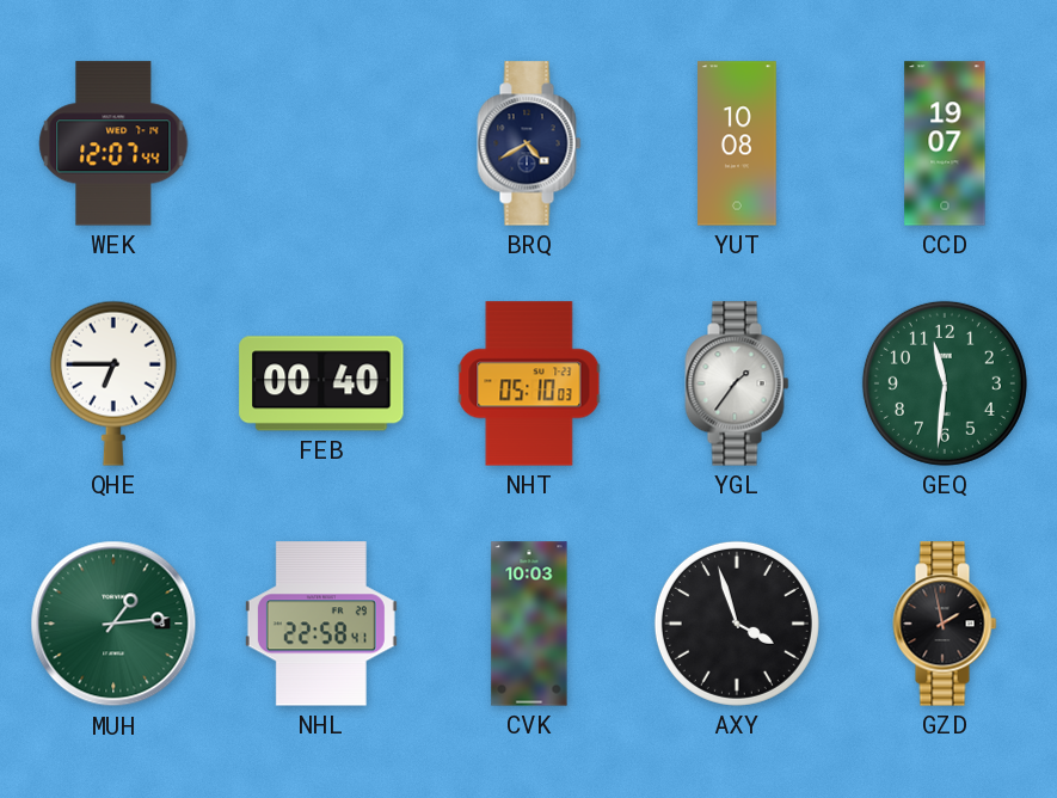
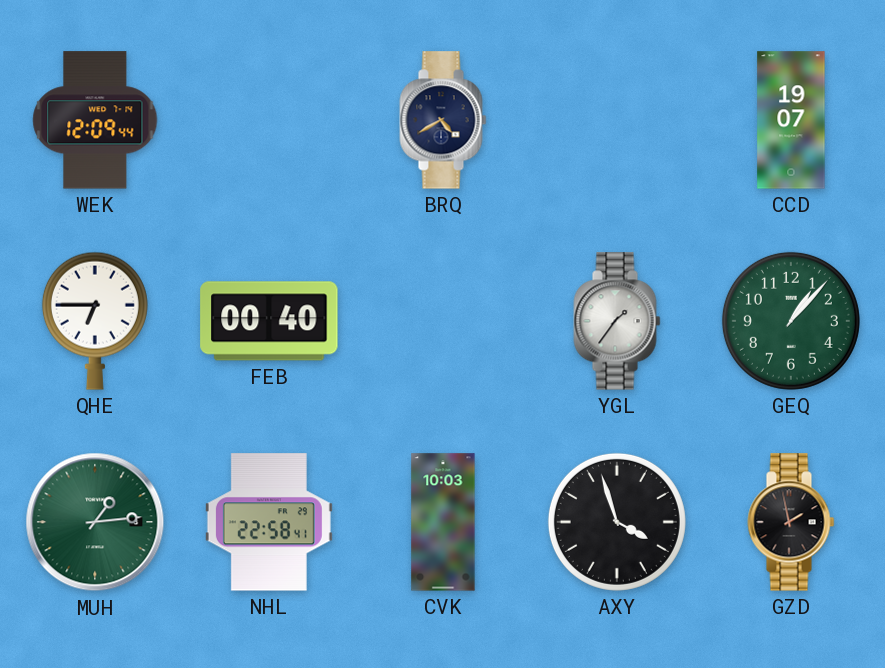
WEK: 12:07 -> 12:09
YUT: 10:08 -> none
NHT: 05:10 -> none
GEQ: 11:31 -> 1:07
